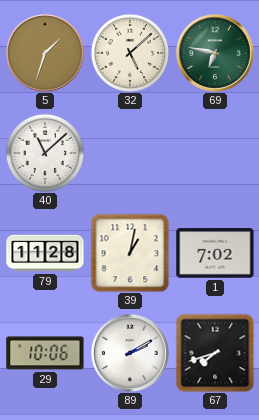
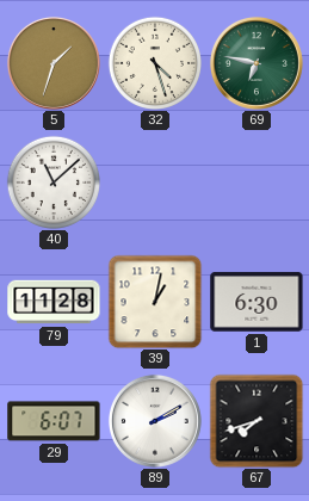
32: 5:08 -> 4:27
1: 7:02 -> 6:30
29: 10:06 -> 6:07
